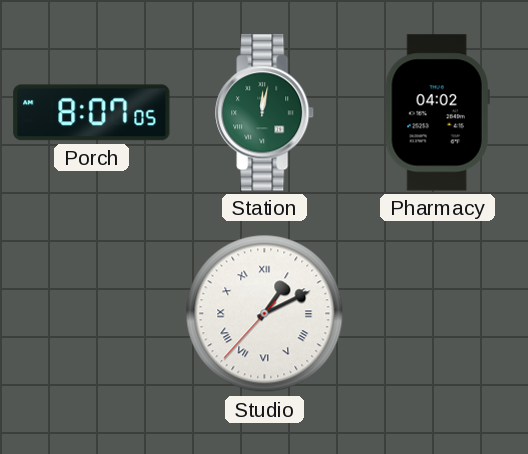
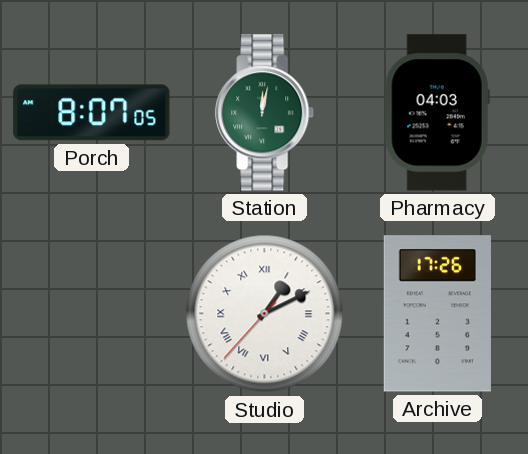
Pharmacy: 04:02 -> 04:03
Archive: none -> 17:26
